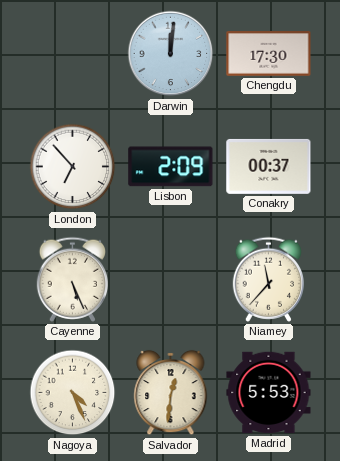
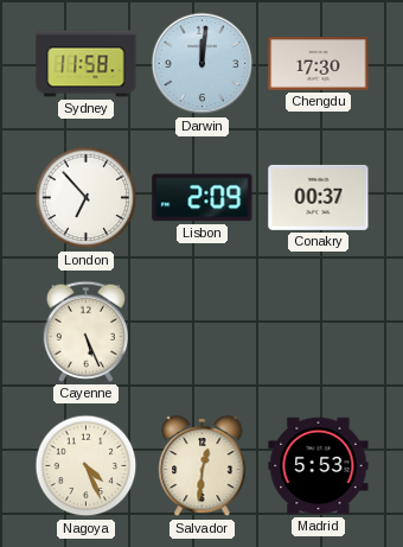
Sydney: none -> 11:58
Niamey: 11:37 -> none
